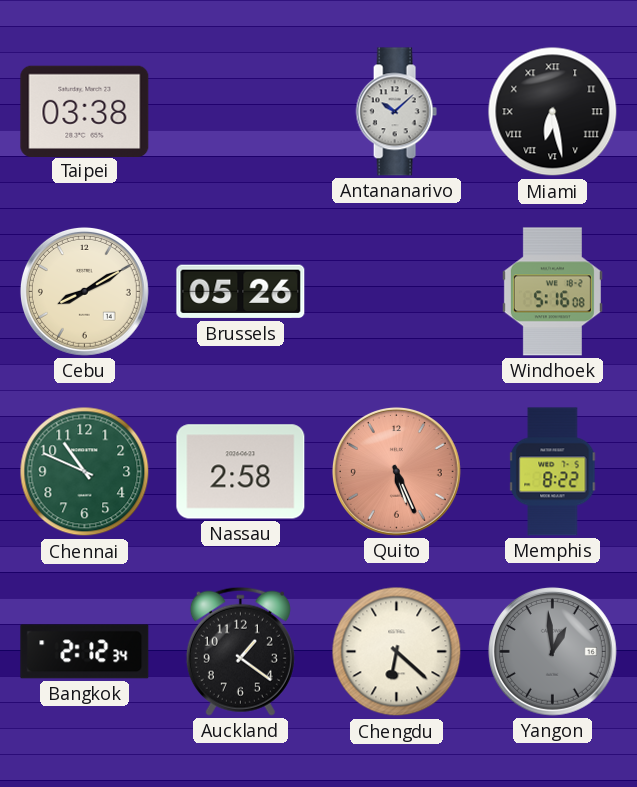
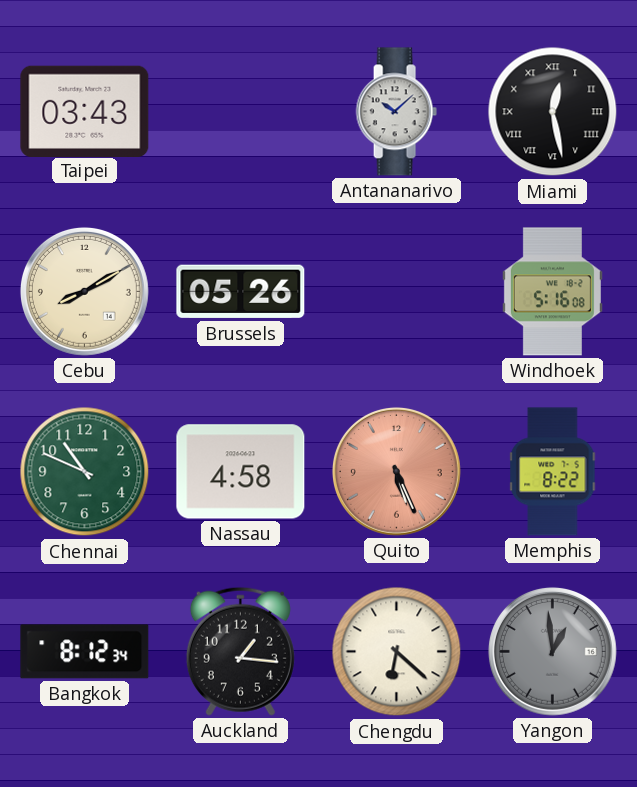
Taipei: 03:38 -> 03:43
Miami: 6:28 -> 12:28
Nassau: 2:58 -> 4:58
Bangkok: 2:12 -> 8:12
Auckland: 1:21 -> 1:16
